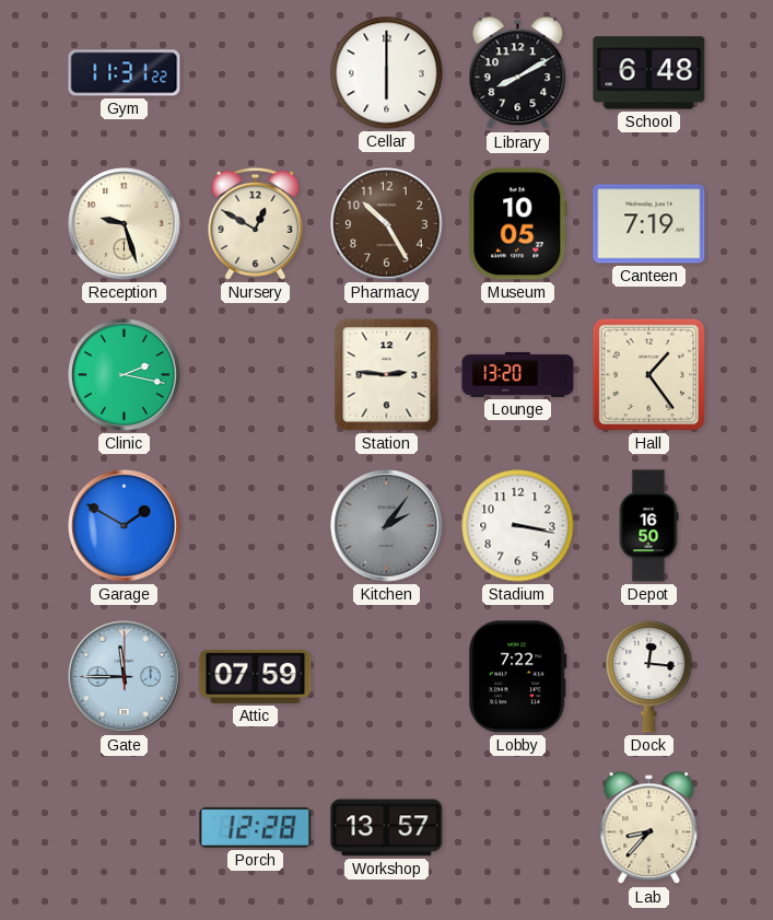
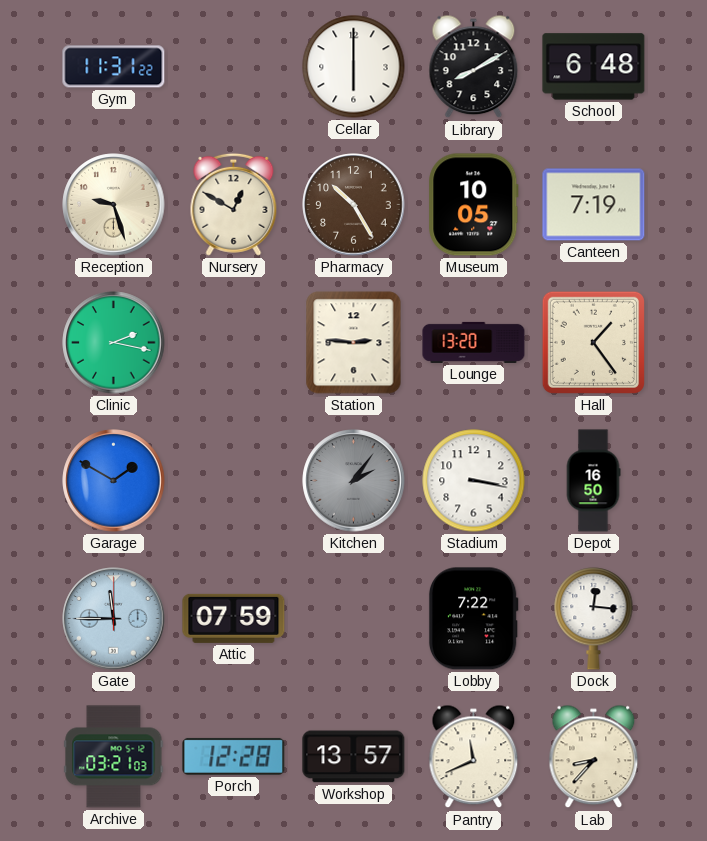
Archive: none -> 03:21
Pantry: none -> 11:41
